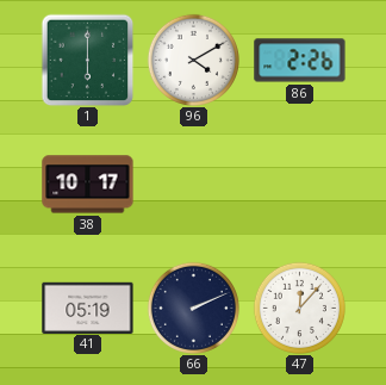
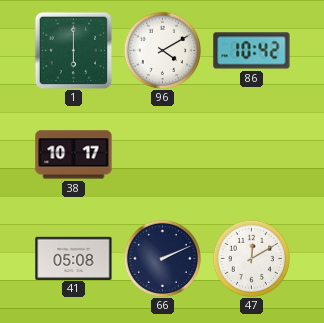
86: 2:26 -> 10:42
41: 05:19 -> 05:08
47: 12:07 -> 12:10
